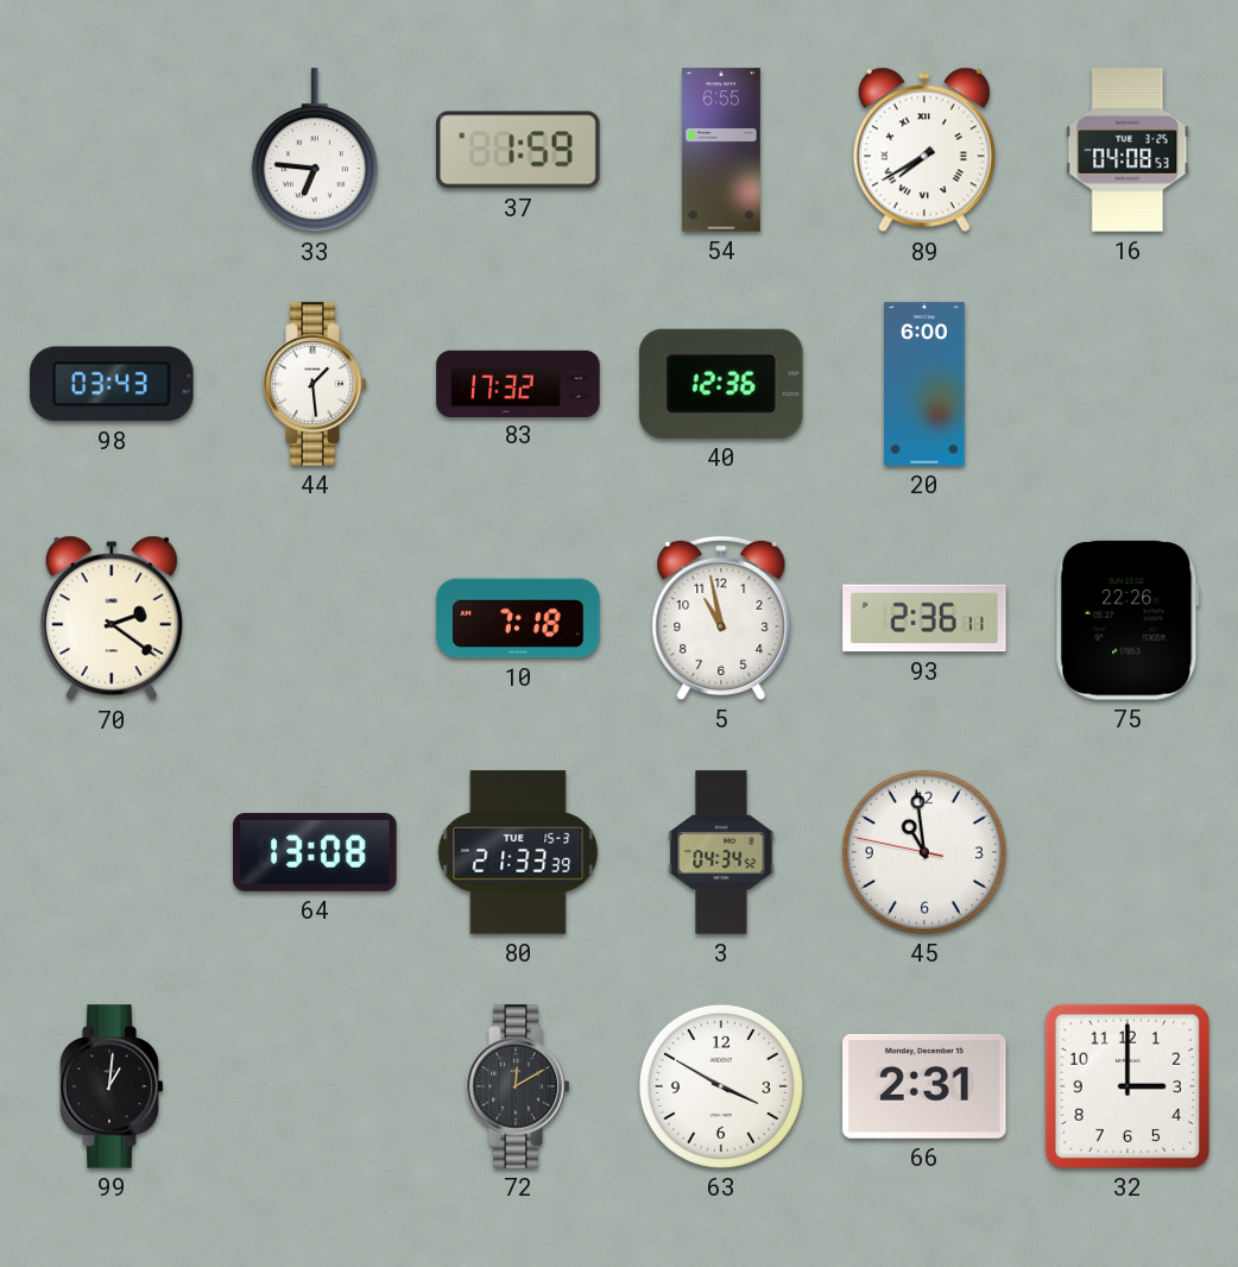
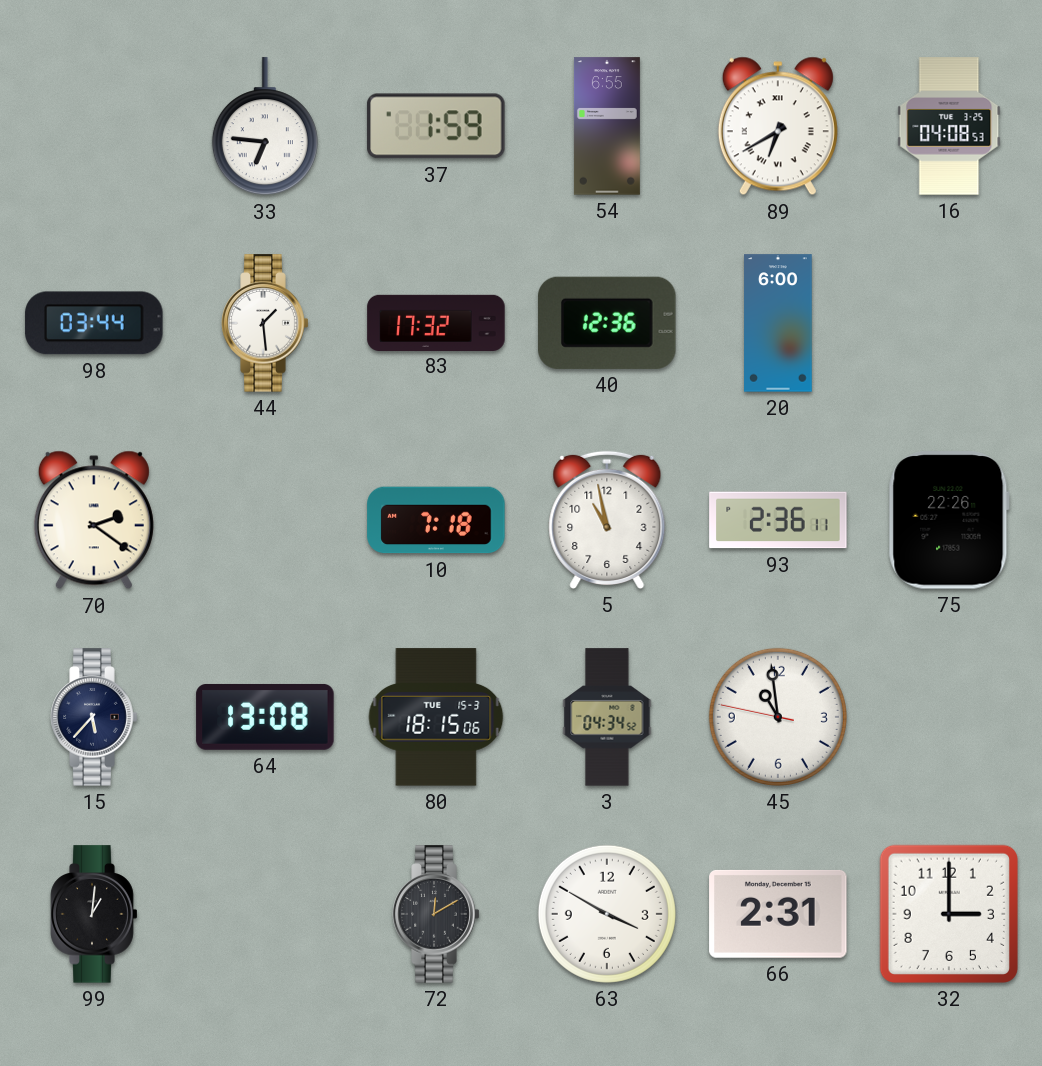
89: 7:40 -> 6:40
98: 03:43 -> 03:44
15: none -> 5:37
80: 21:33 -> 18:15
